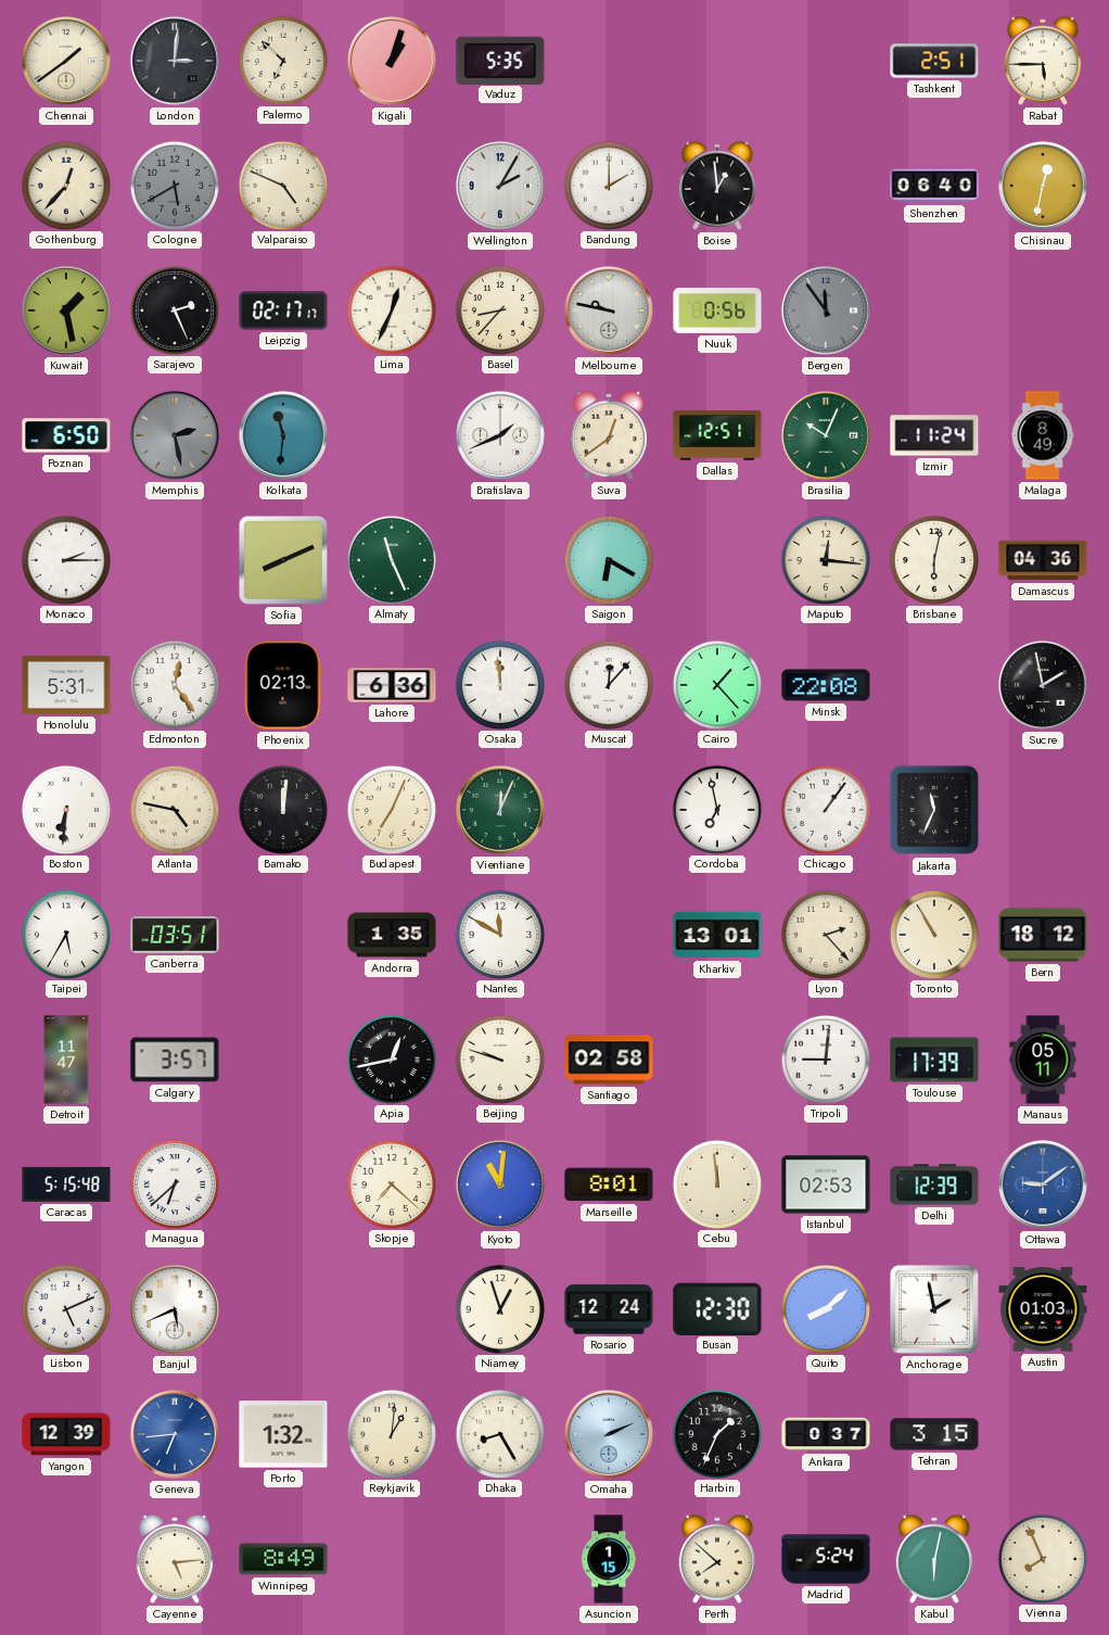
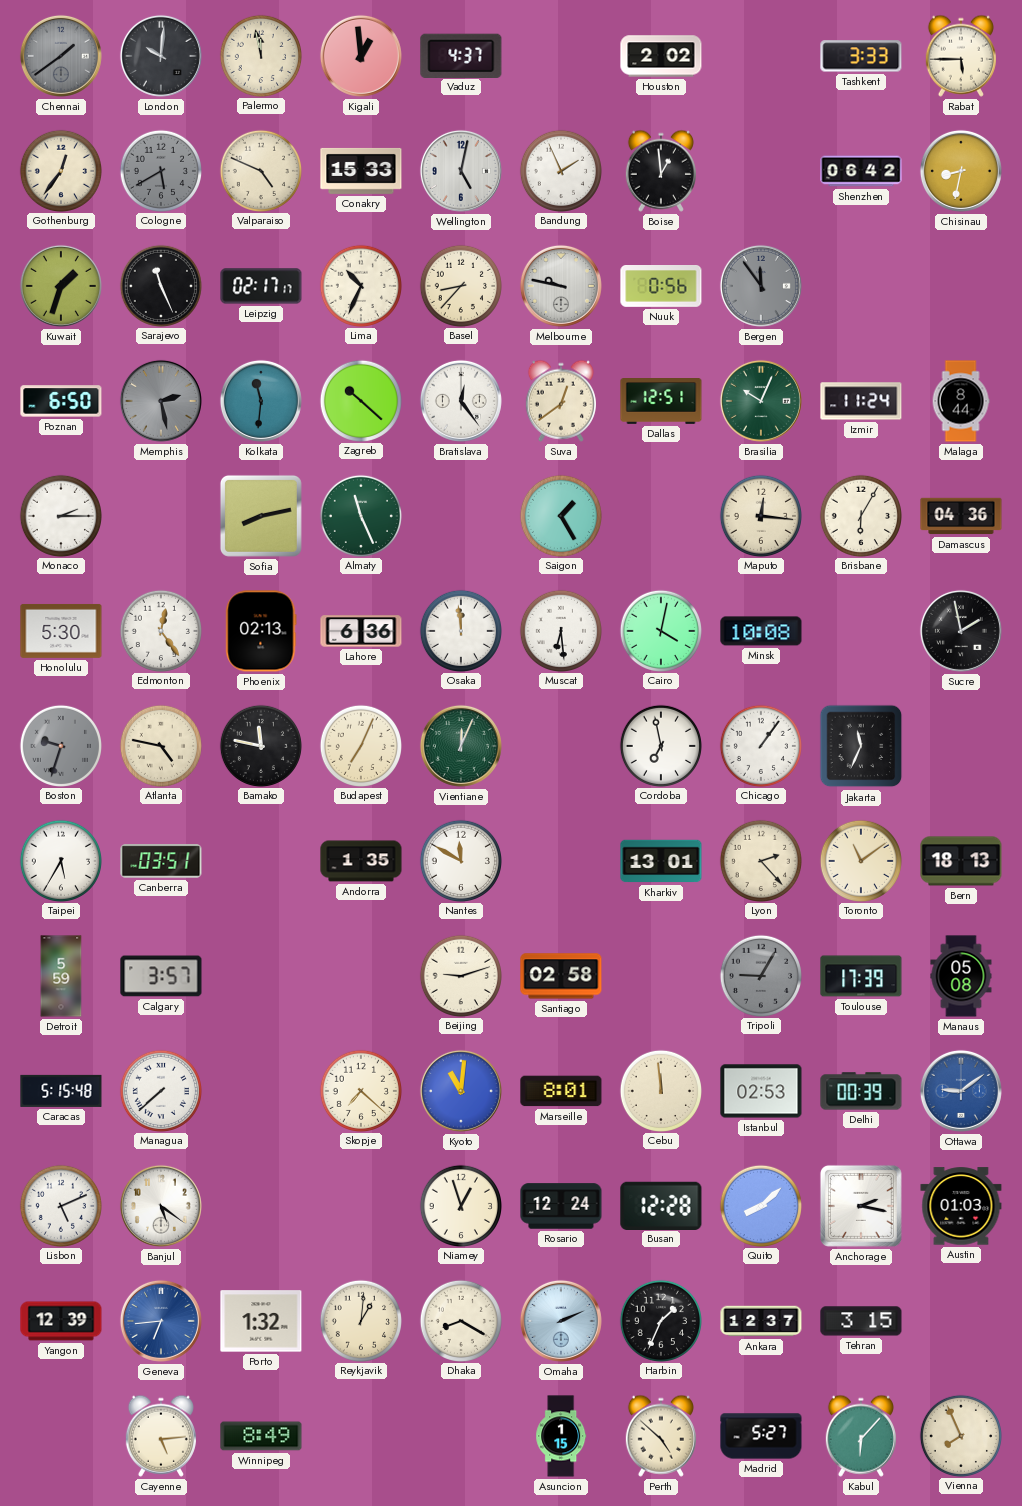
Chennai dial: cream -> grey
London: 3:01 -> 10:01
Palermo: 6:52 -> 11:58
Kigali: 1:03 -> 12:59
Vaduz: 5:35 -> 4:37
Houston: none -> 2:02
Tashkent: 2:51 -> 3:33
Gothenburg: 12:37 -> 12:36
Conakry: none -> 15:33
Wellington: 2:05 -> 5:02
Bandung: 2:00 -> 1:56
Shenzhen: 06:40 -> 06:42
Chisinau: 12:32 -> 8:32
Kuwait: 1:28 -> 1:33
Sarajevo: 2:26 -> 11:26
Lima: 12:34 -> 10:34
Zagreb: none -> 10:22
Bratislava: 1:41 -> 12:24
Malaga: 8:49 -> 8:44
Sofia: 8:11 -> 8:13
Saigon: 6:20 -> 1:25
Brisbane: 6:02 -> 6:05
Honolulu: 5:31 -> 5:30
Muscat: 12:07 -> 6:29
Cairo: 1:23 -> 4:02
Minsk: 22:08 -> 10:08
Boston: 6:31 -> 9:33
Boston dial: white -> grey
Bamako: 12:01 -> 11:47
Toronto: 10:55 -> 11:09
Bern: 18:12 -> 18:13
Detroit: 11:47 -> 5:59
Apia: 12:43 -> none
Beijing: 9:48 -> 9:12
Tripoli: 9:01 -> 9:05
Tripoli dial: white -> grey
Manaus: 05:11 -> 05:08
Managua: 6:38 -> 7:38
Delhi: 12:39 -> 00:39
Banjul: 5:41 -> 5:21
Busan: 12:30 -> 12:28
Anchorage: 1:58 -> 2:17
Dhaka: 8:25 -> 8:20
Ankara: 0:37 -> 12:37
Perth: 7:52 -> 4:52
Madrid: 5:24 -> 5:27
Kabul: 6:02 -> 6:07
